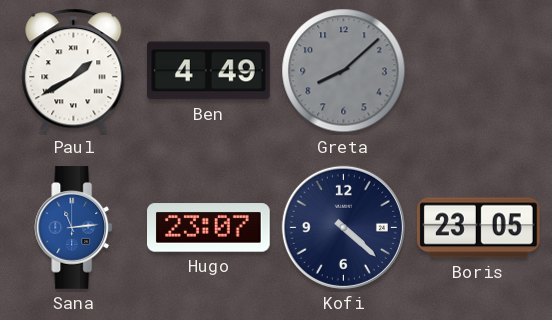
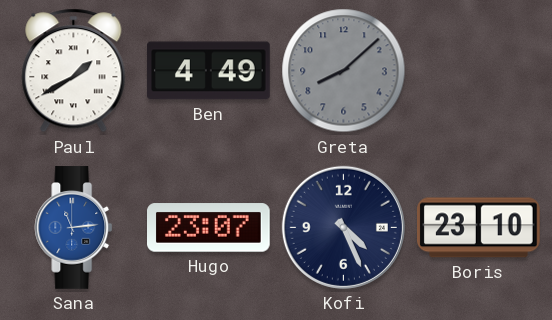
Kofi: 4:22 -> 4:26
Boris: 23:05 -> 23:10
